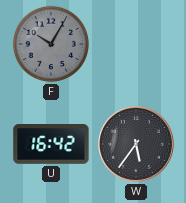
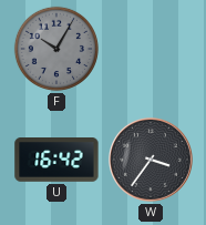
W: 5:36 -> 3:36
